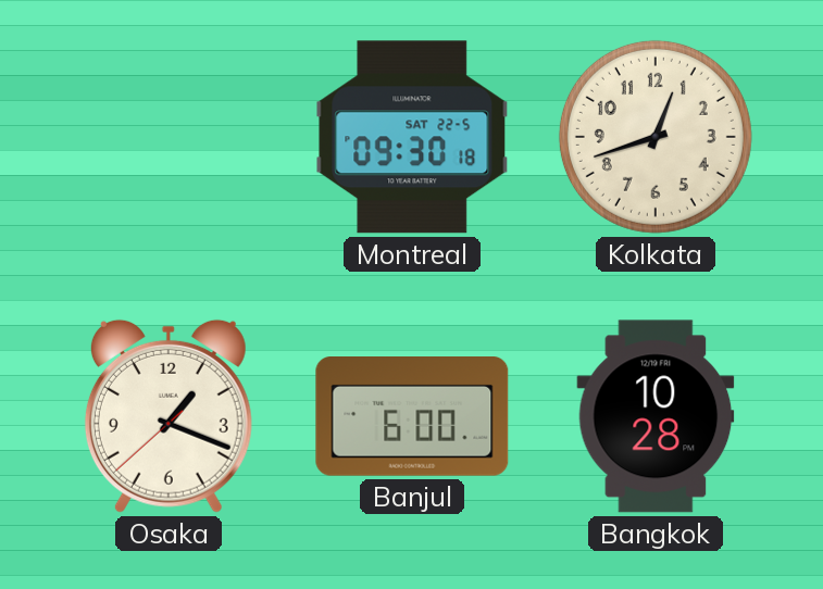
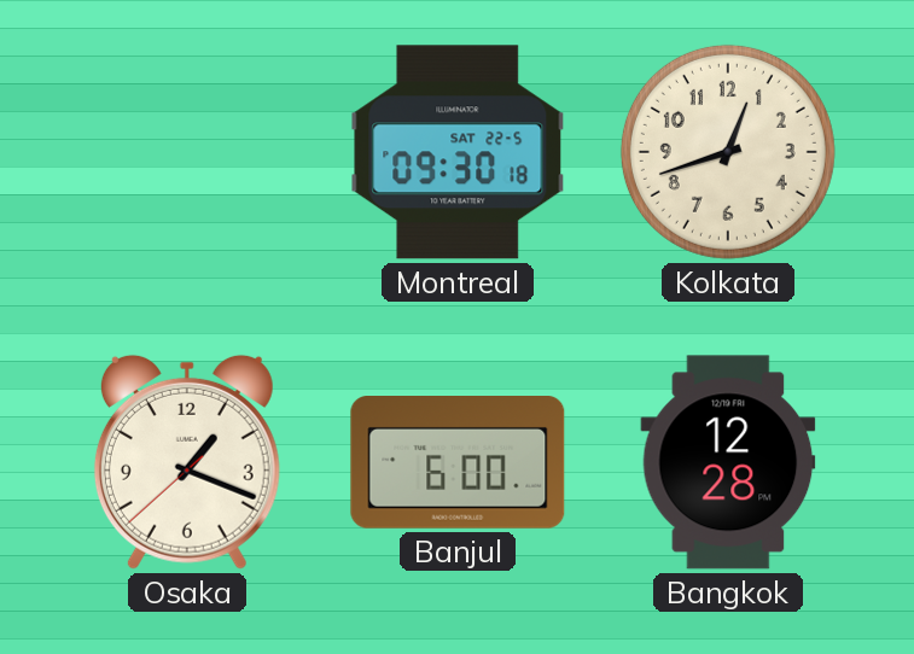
Bangkok: 10:28 -> 12:28
